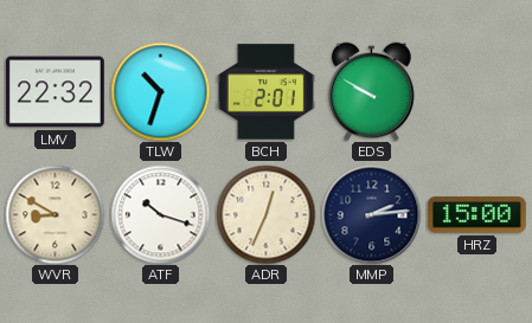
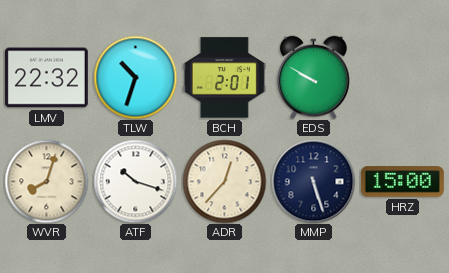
WVR: 8:50 -> 8:03
ADR: 12:34 -> 12:37
MMP: 2:14 -> 5:27
